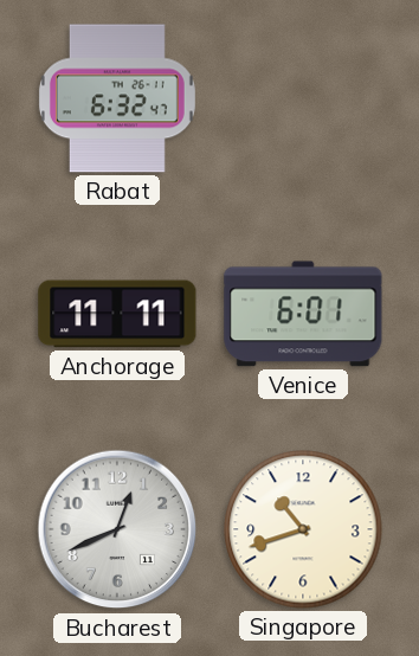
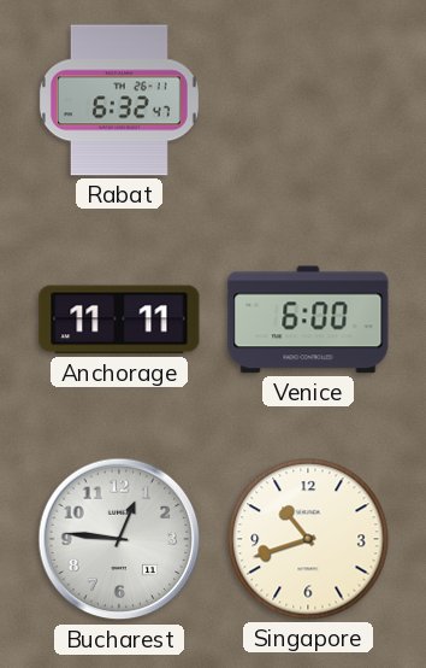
Venice: 6:01 -> 6:00
Bucharest: 12:41 -> 12:46
